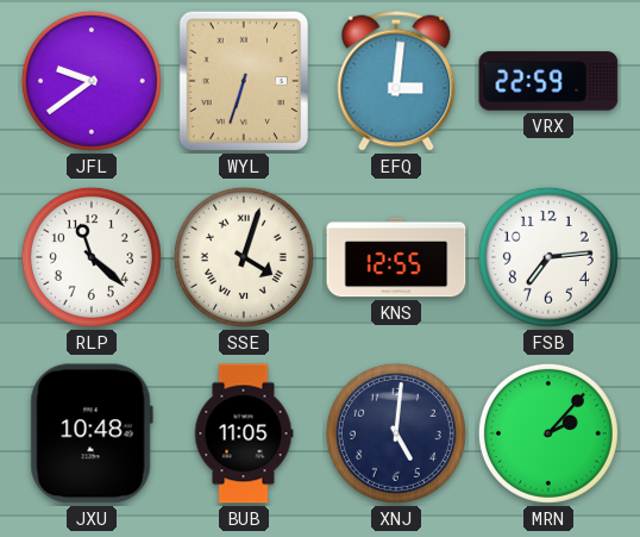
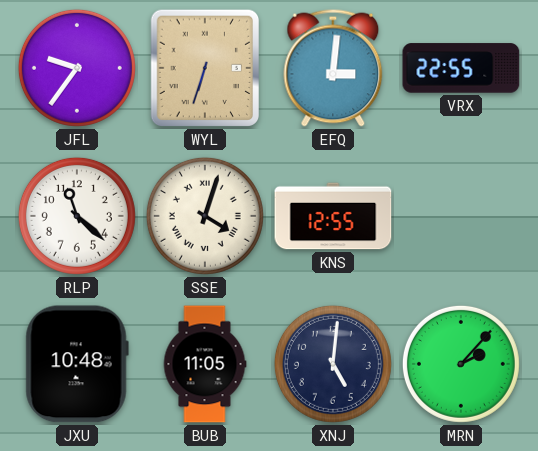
JFL: 9:39 -> 9:36
VRX: 22:59 -> 22:55
FSB: 7:14 -> none
